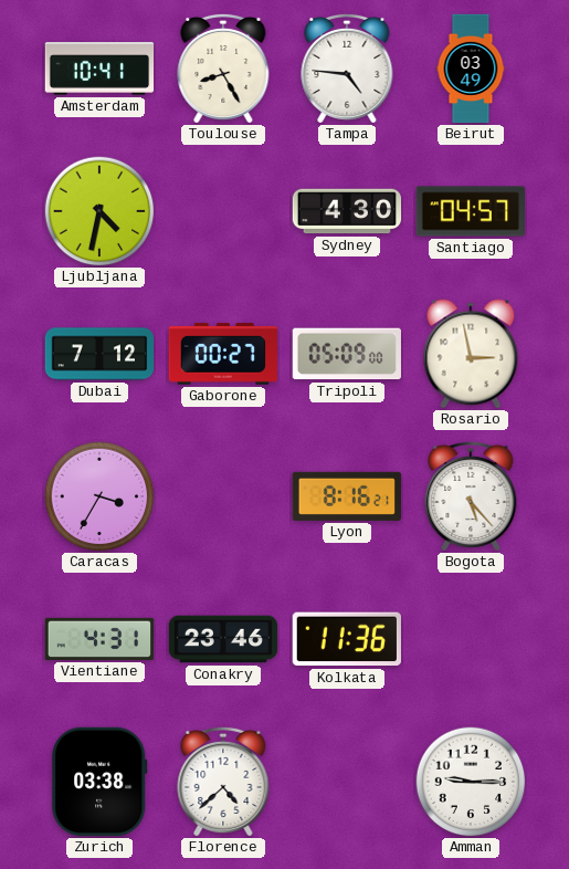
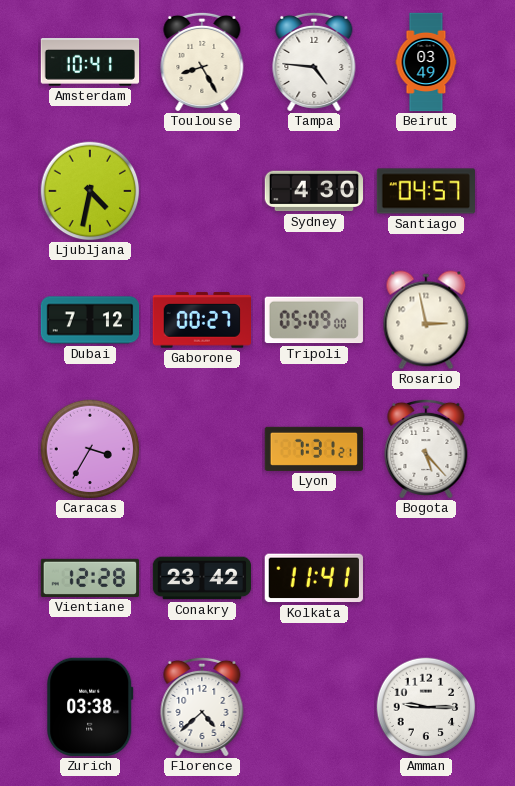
Lyon: 8:16 -> 7:31
Vientiane: 4:31 -> 12:28
Conakry: 23:46 -> 23:42
Kolkata: 11:36 -> 11:41
